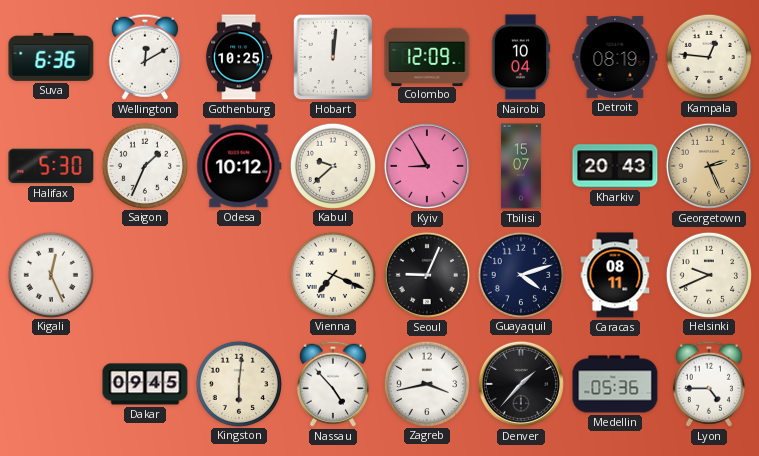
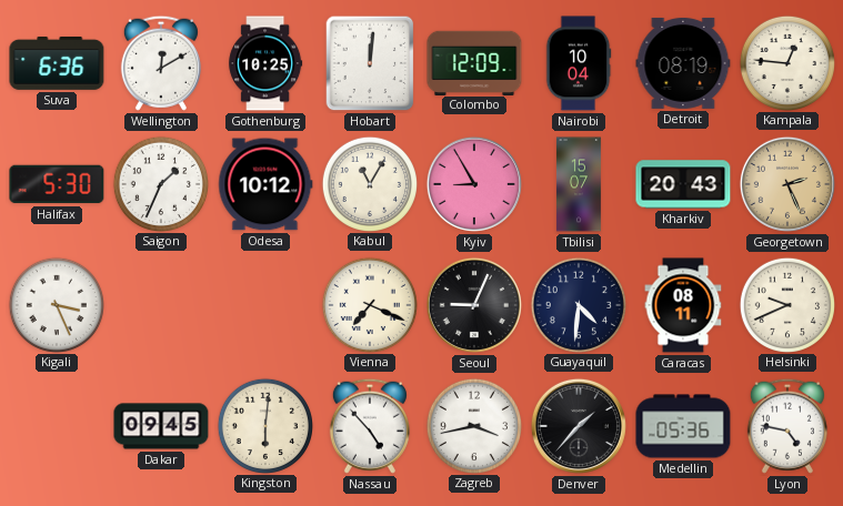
Kabul: 9:38 -> 11:05
Kigali: 12:26 -> 3:26
Guayaquil: 4:12 -> 4:31
Lyon: 4:45 -> 4:47
